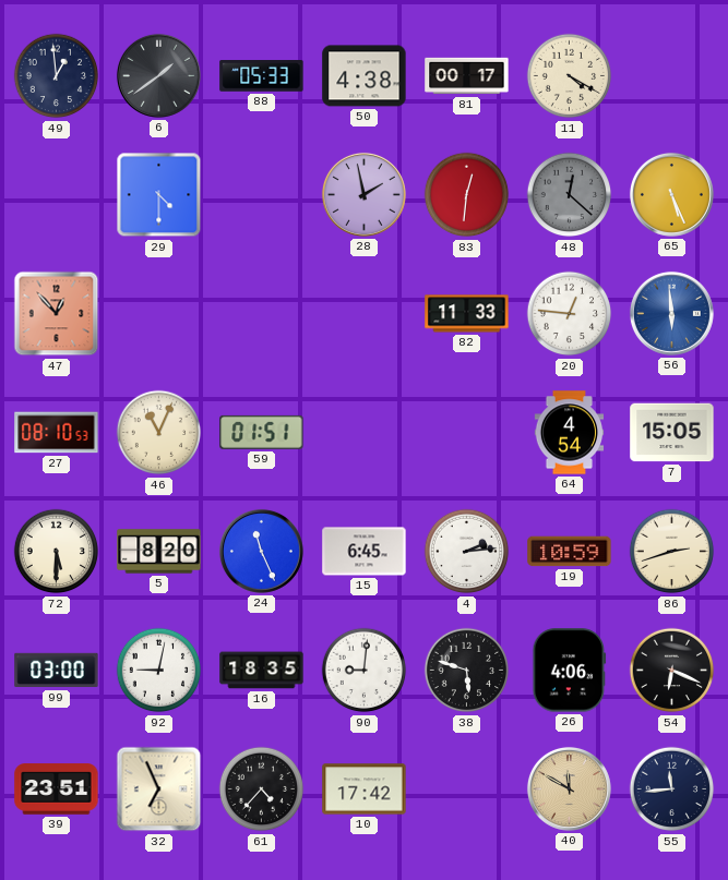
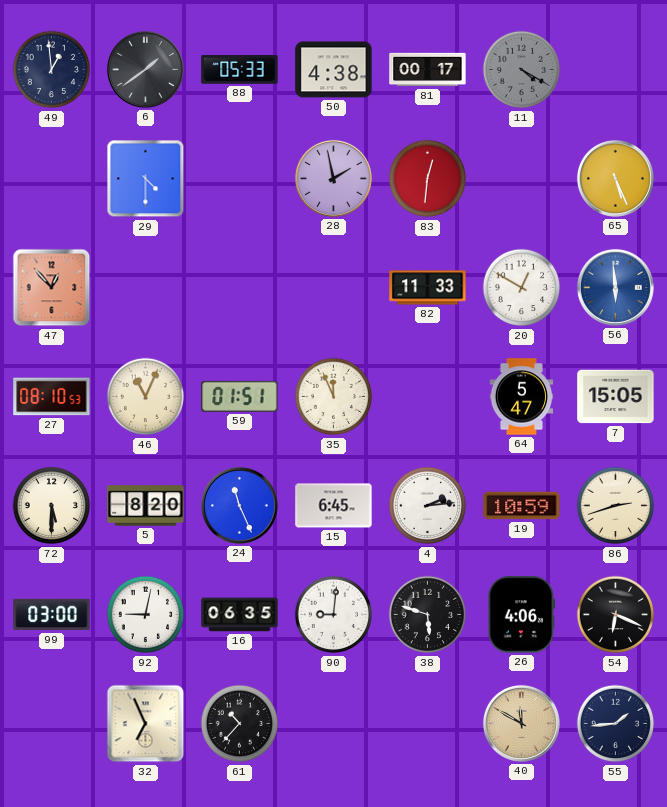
11 dial: cream -> grey
48: 12:22 -> none
20: 12:46 -> 12:50
35: none -> 11:56
64: 4:54 -> 5:47
16: 18:35 -> 06:35
39: 23:51 -> none
61: 4:37 -> 10:37
10: 17:42 -> none
55: 11:44 -> 1:44
